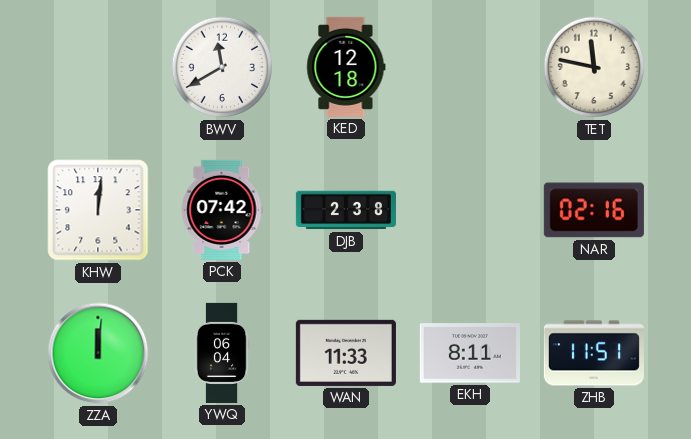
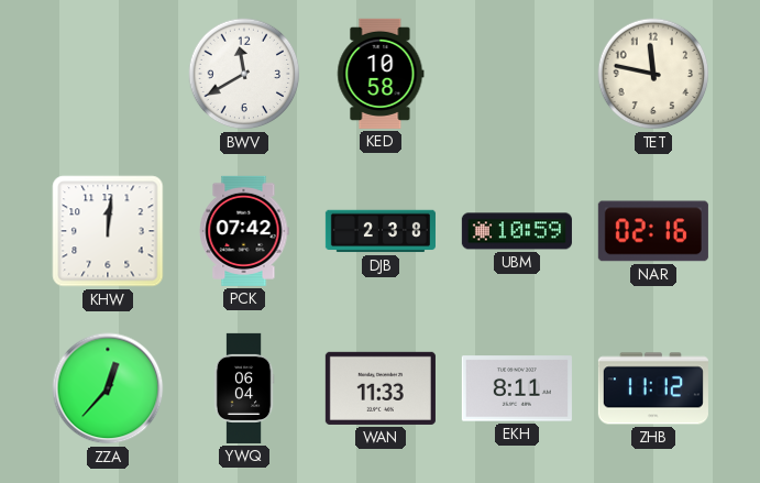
KED: 12:18 -> 10:58
UBM: none -> 10:59
ZZA: 12:01 -> 12:37
ZHB: 11:51 -> 11:12
